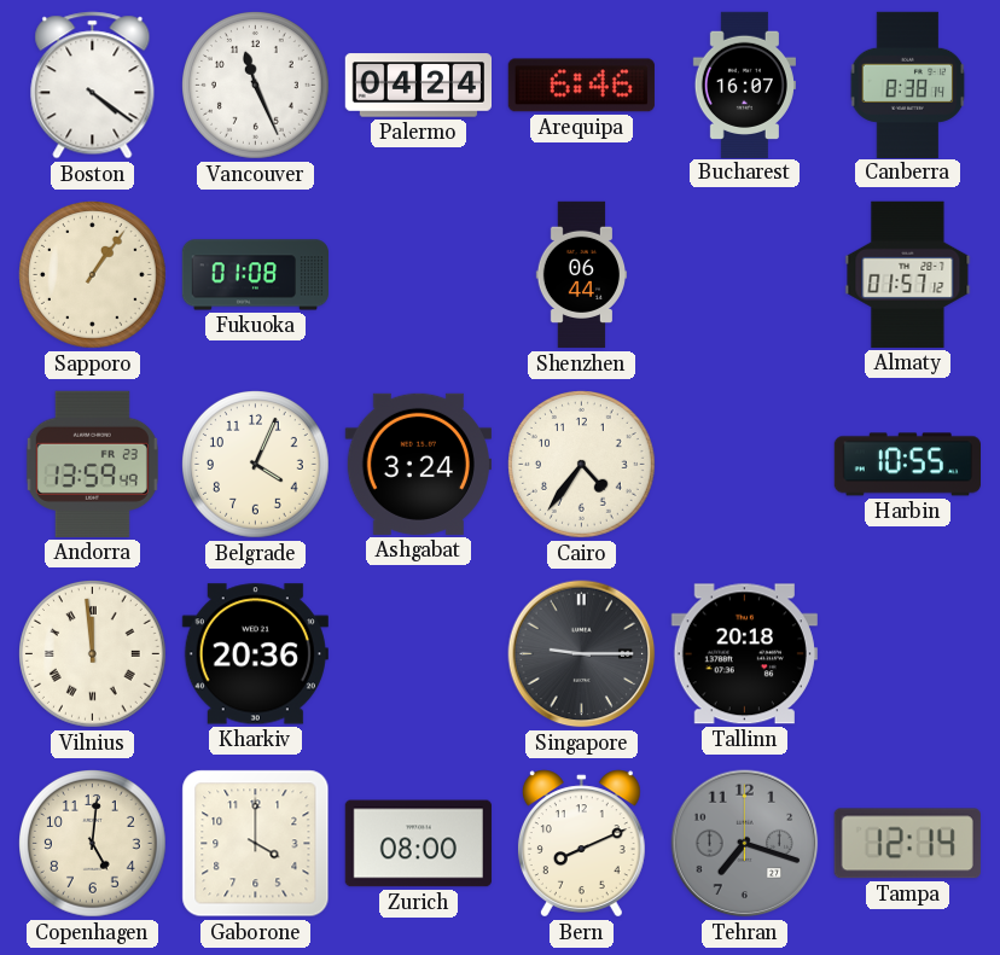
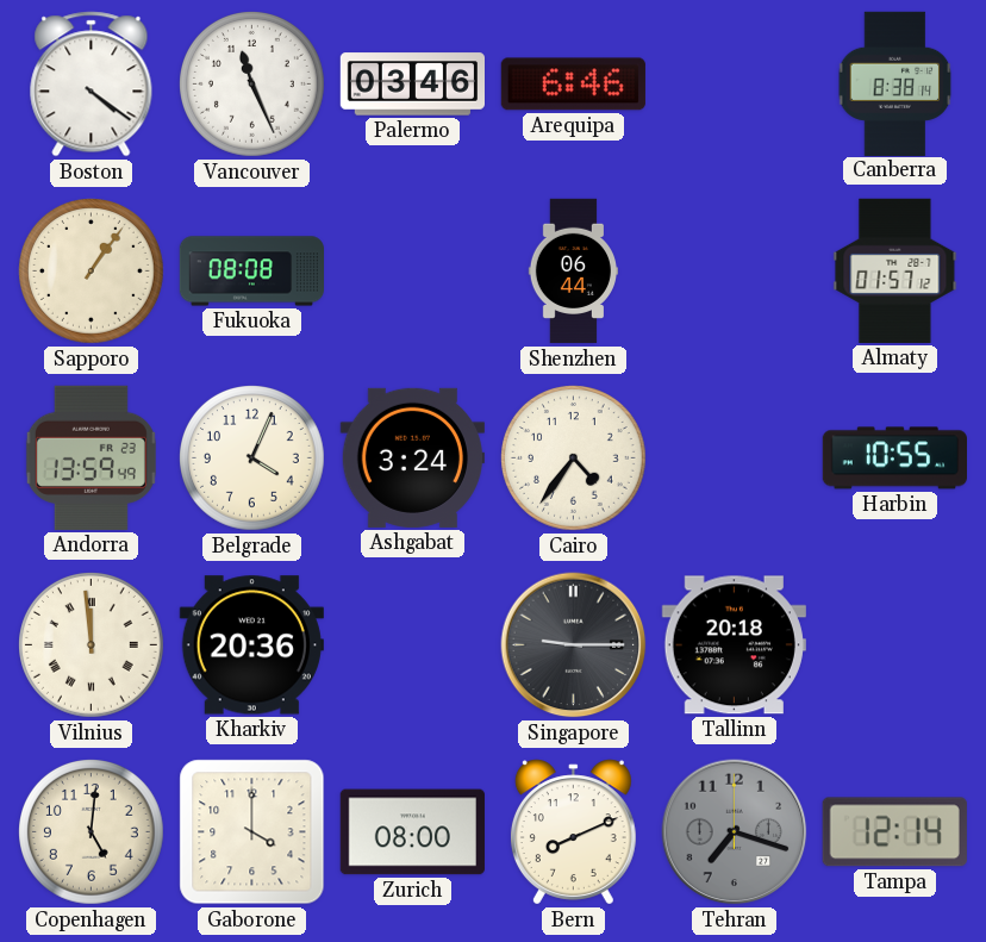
Palermo: 04:24 -> 03:46
Bucharest: 16:07 -> none
Fukuoka: 01:08 -> 08:08
